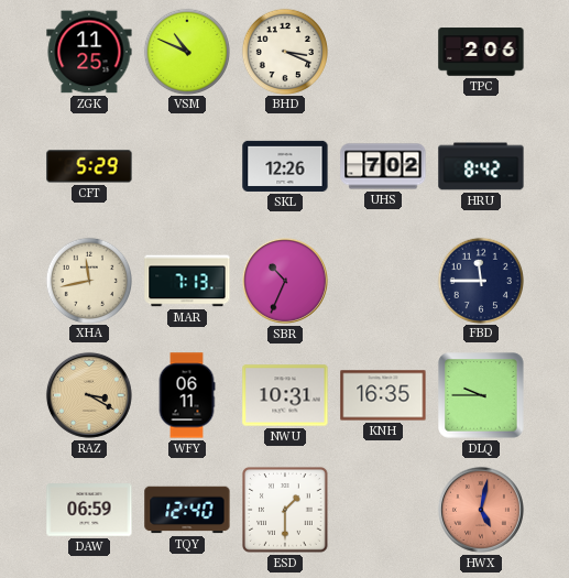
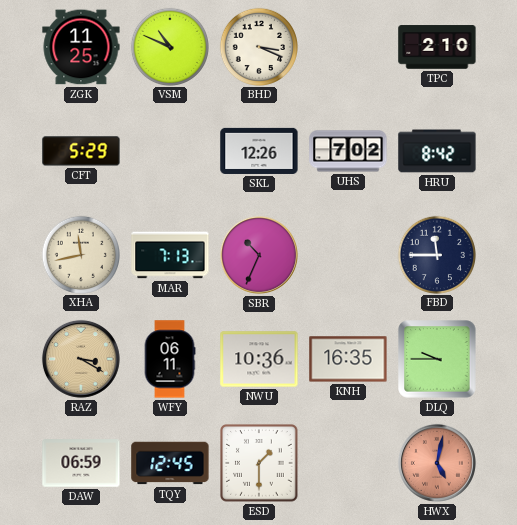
TPC: 2:06 -> 2:10
NWU: 10:31 -> 10:36
TQY: 12:40 -> 12:45
